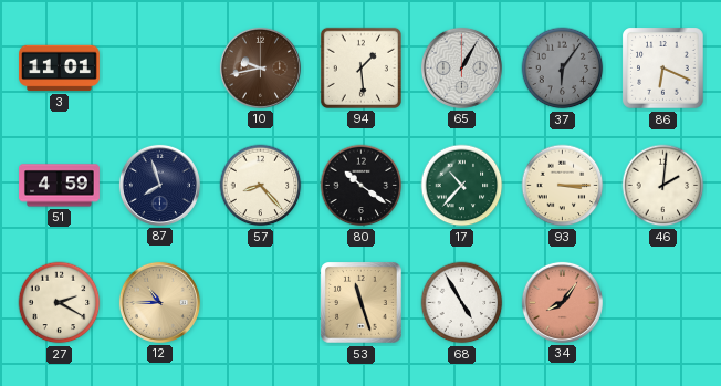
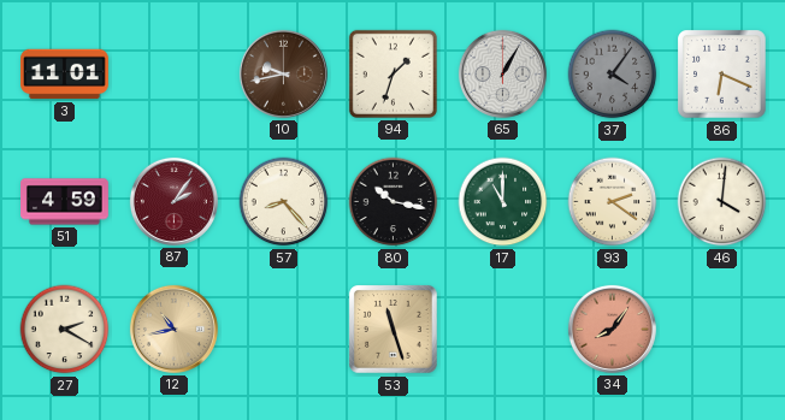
94: 1:29 -> 1:33
37: 6:06 -> 4:06
87: 7:57 -> 2:06
87 dial: navy -> burgundy
80: 10:21 -> 10:17
17: 10:37 -> 11:00
93: 3:15 -> 2:21
46: 2:01 -> 4:01
12: 10:45 -> 10:43
68: 4:55 -> none
